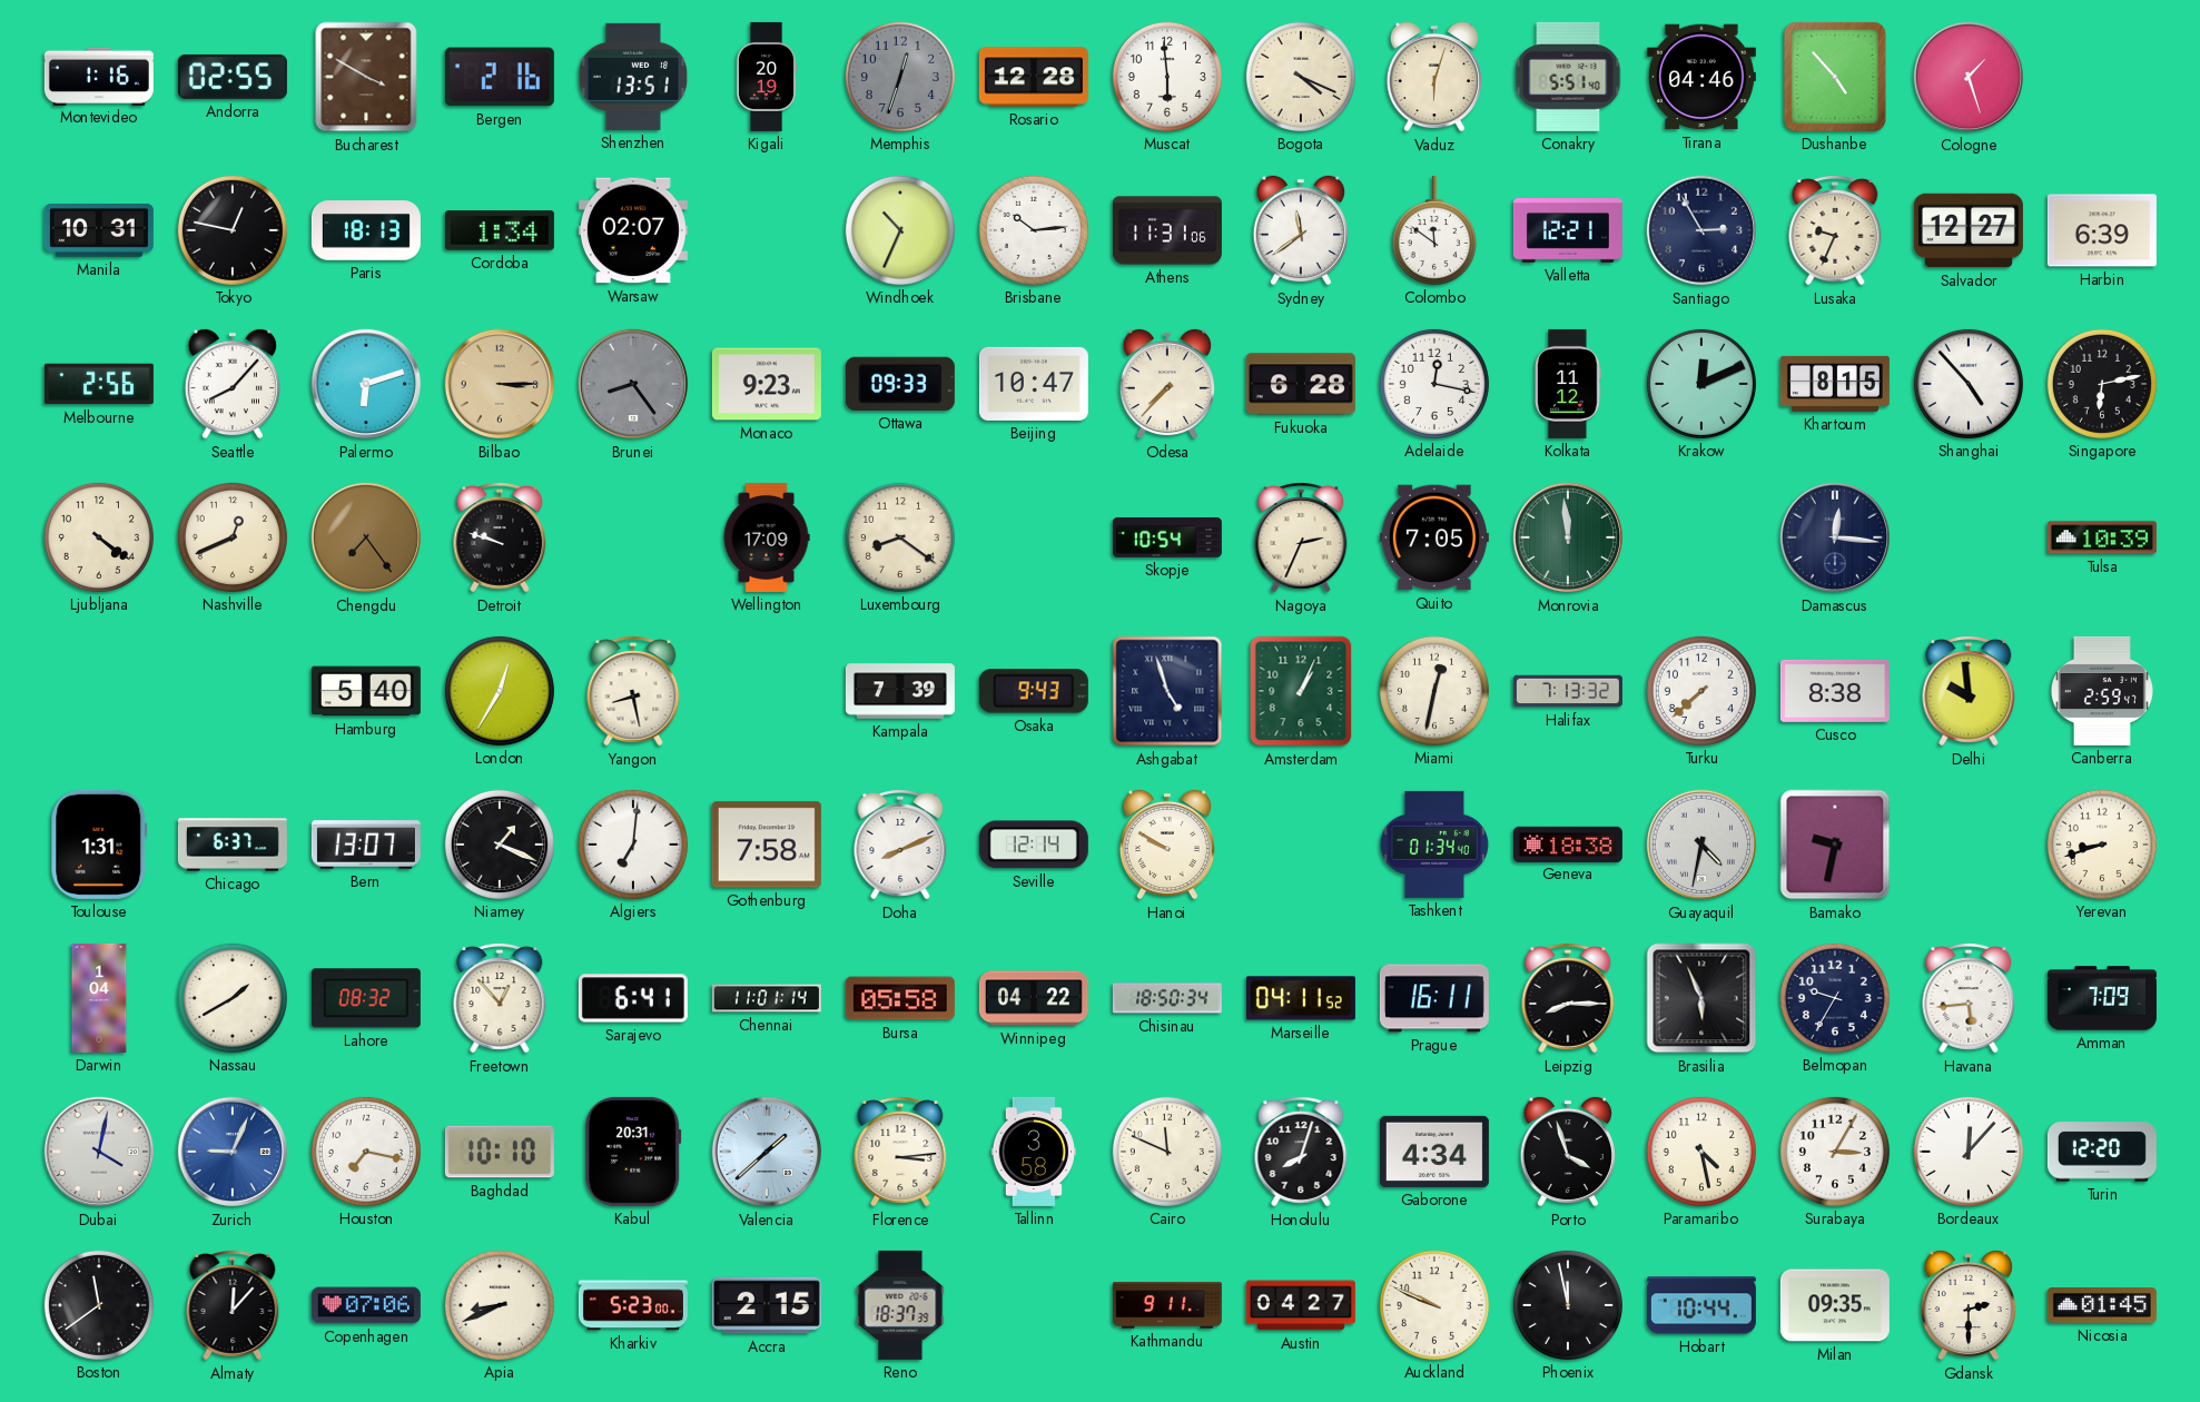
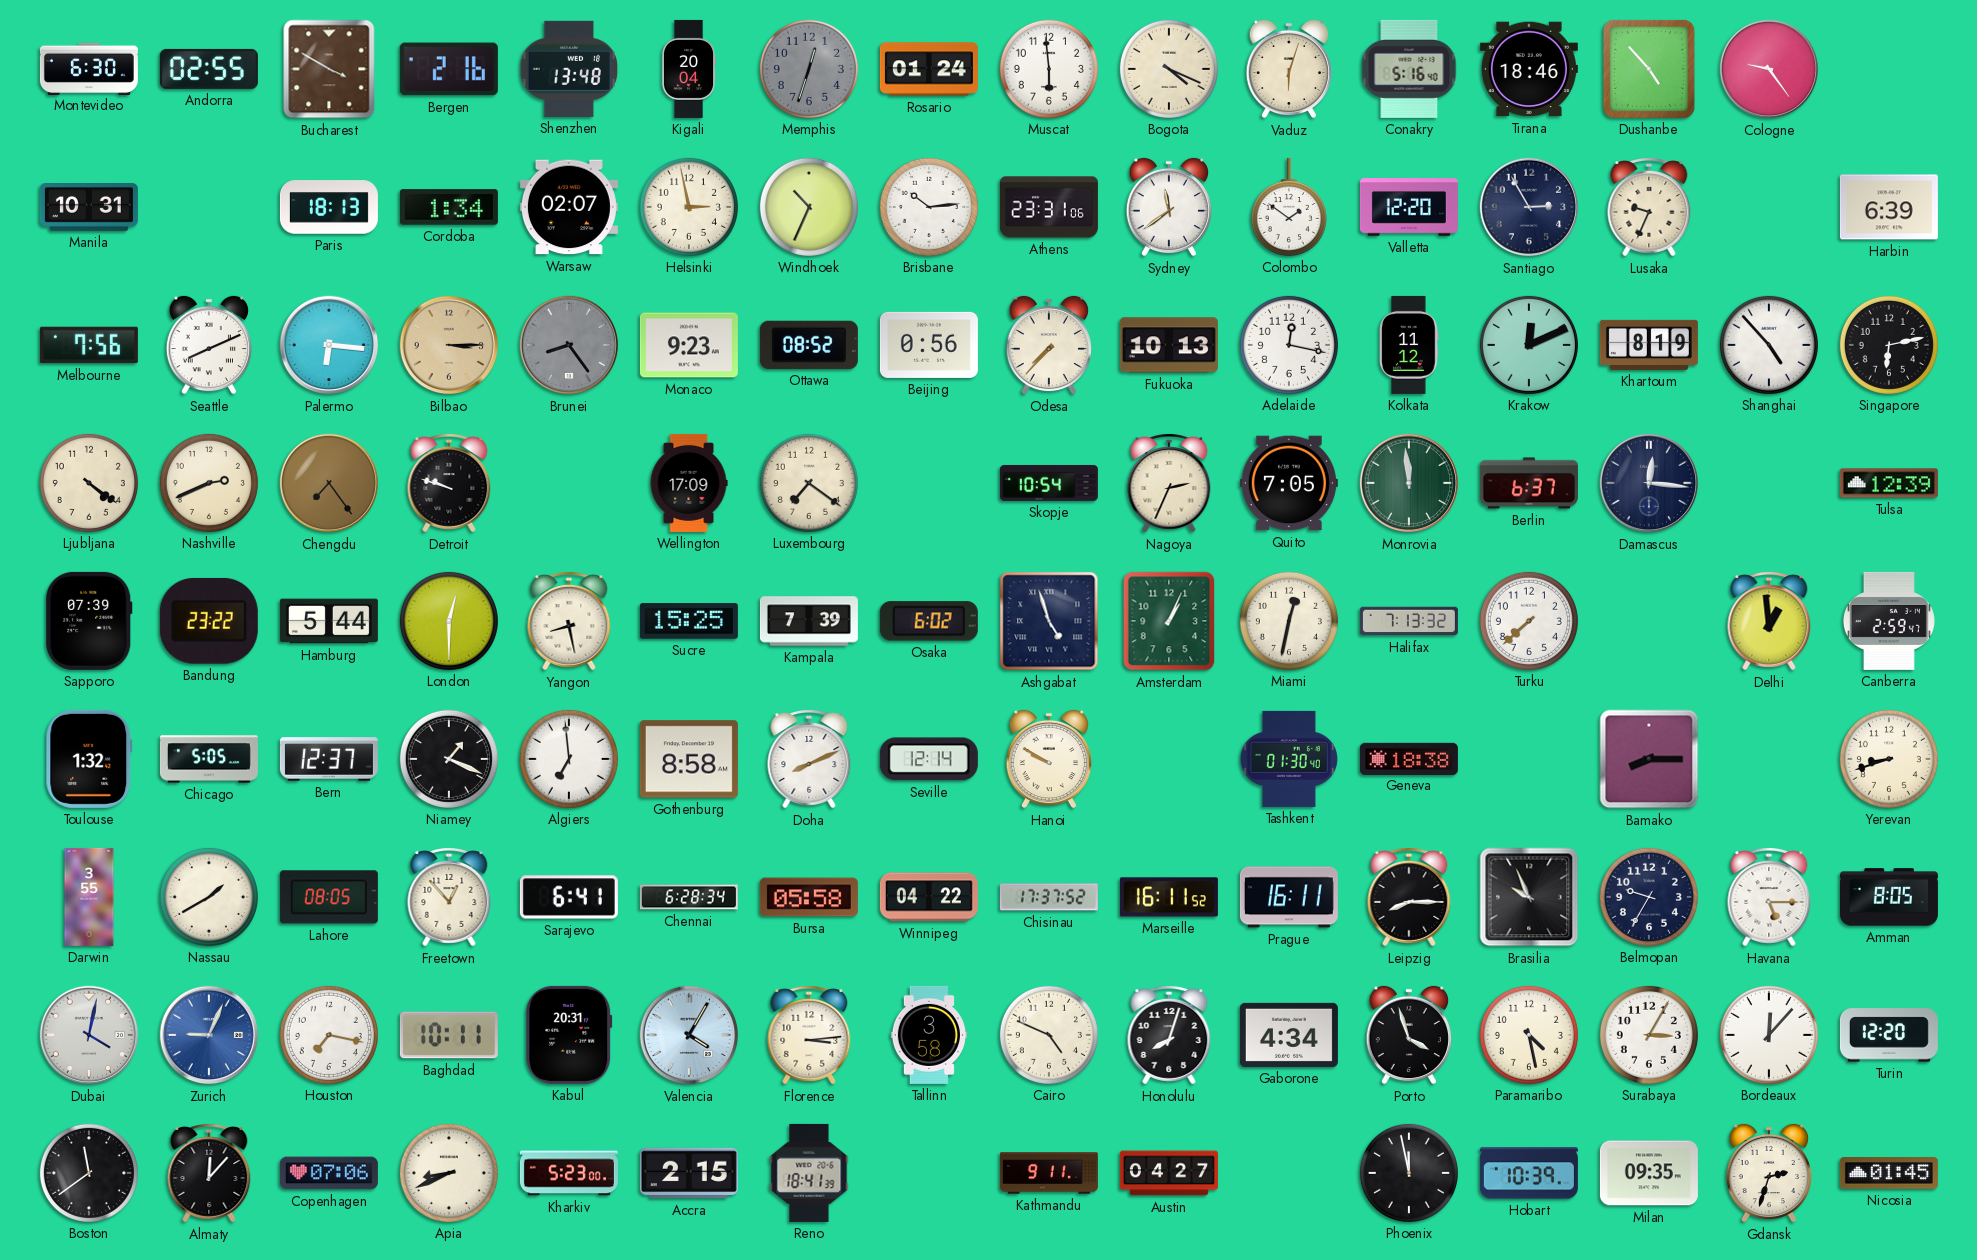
Montevideo: 1:16 -> 6:30
Shenzhen: 13:51 -> 13:48
Kigali: 20:19 -> 20:04
Rosario: 12:28 -> 01:24
Conakry: 5:51 -> 5:16
Tirana: 04:46 -> 18:46
Cologne: 1:27 -> 9:24
Tokyo: 12:47 -> none
Helsinki: none -> 2:58
Athens: 11:31 -> 23:31
Colombo: 11:51 -> 1:51
Valletta: 12:21 -> 12:20
Salvador: 12:27 -> none
Melbourne: 2:56 -> 7:56
Seattle: 8:07 -> 8:11
Palermo: 6:12 -> 6:16
Ottawa: 09:33 -> 08:52
Beijing: 10:47 -> 0:56
Fukuoka: 6:28 -> 10:13
Khartoum: 8:15 -> 8:19
Nashville: 12:41 -> 2:41
Luxembourg: 8:21 -> 7:21
Berlin: none -> 6:37
Tulsa: 10:39 -> 12:39
Sapporo: none -> 07:39
Bandung: none -> 23:22
Hamburg: 5:40 -> 5:44
London: 12:35 -> 12:30
Sucre: none -> 15:25
Osaka: 9:43 -> 6:02
Cusco: 8:38 -> none
Delhi: 9:59 -> 12:59
Toulouse: 1:31 -> 1:32
Chicago: 6:37 -> 5:05
Bern: 13:07 -> 12:37
Algiers: 7:01 -> 6:59
Gothenburg: 7:58 -> 8:58
Tashkent: 01:34 -> 01:30
Guayaquil: 4:32 -> none
Bamako: 9:32 -> 8:15
Darwin: 1:04 -> 3:55
Lahore: 08:32 -> 08:05
Chennai: 11:01 -> 6:28
Chisinau: 18:50 -> 17:37
Marseille: 04:11 -> 16:11
Brasilia: 5:56 -> 9:56
Havana: 5:44 -> 5:15
Amman: 7:09 -> 8:05
Baghdad: 10:10 -> 10:11
Valencia: 1:38 -> 4:05
Cairo: 11:49 -> 4:49
Reno: 18:37 -> 18:41
Auckland: 9:49 -> none
Hobart: 10:44 -> 10:39
Gdansk: 2:30 -> 2:33
